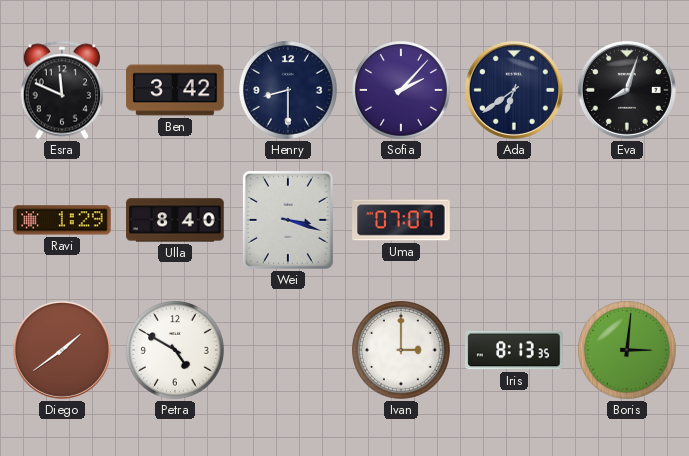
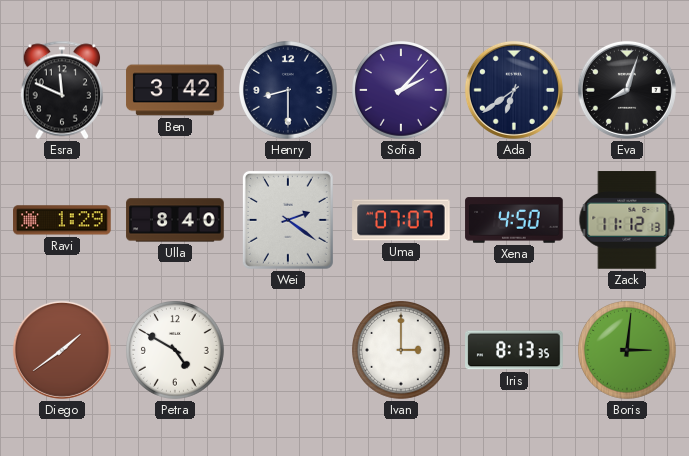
Wei: 3:18 -> 2:21
Xena: none -> 4:50
Zack: none -> 11:12
